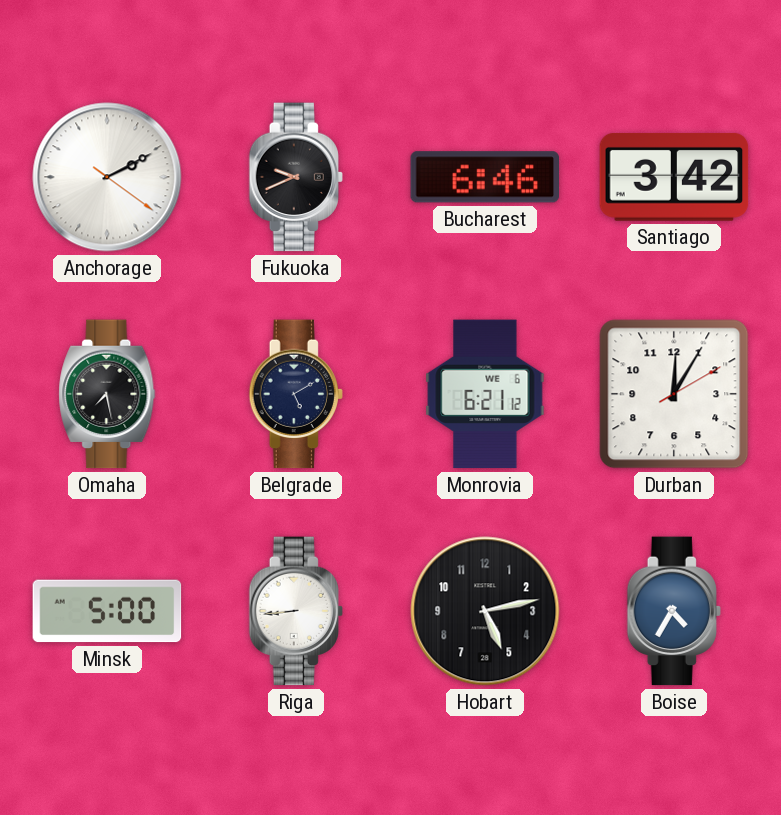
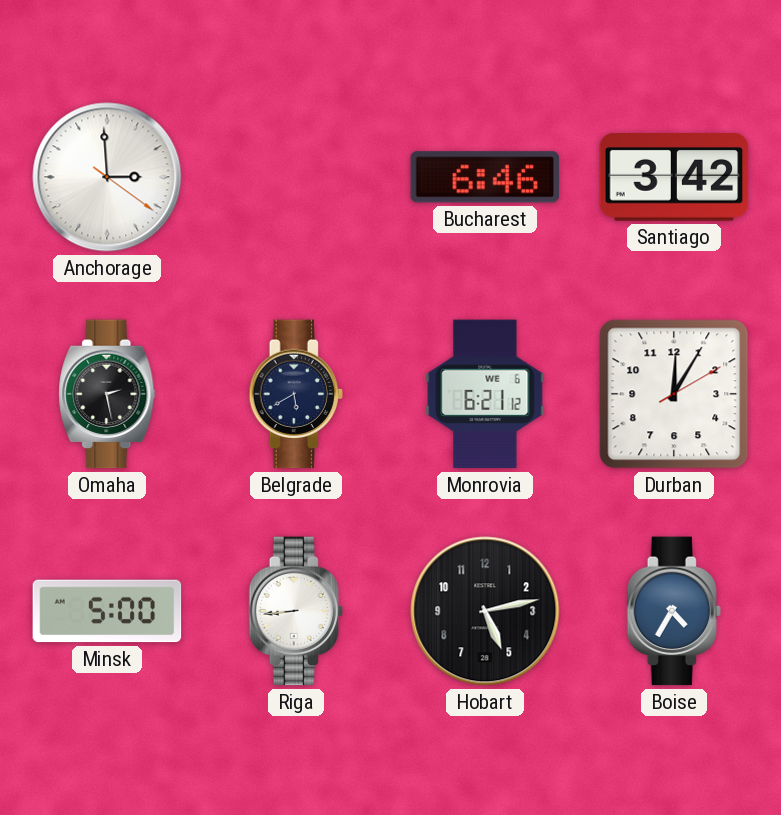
Anchorage: 2:10 -> 2:59
Fukuoka: 9:41 -> none
Omaha: 7:28 -> 2:28
Belgrade: 5:10 -> 5:40
